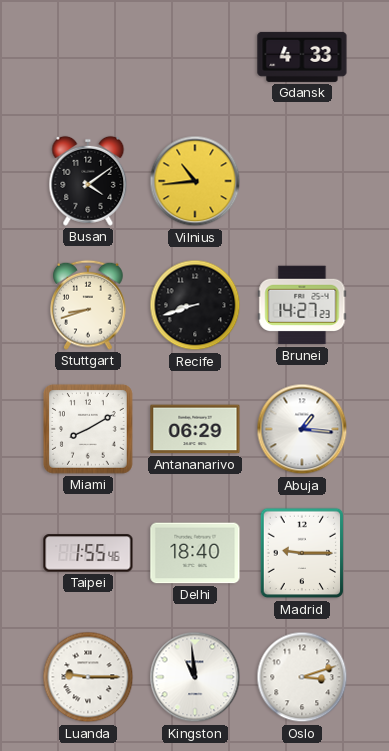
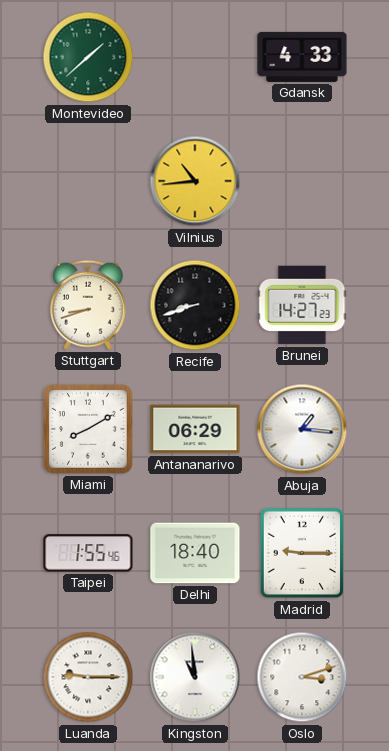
Montevideo: none -> 1:38
Busan: 4:09 -> none
